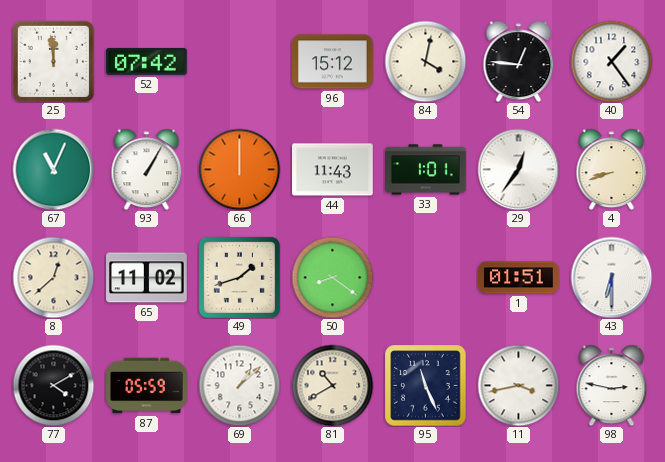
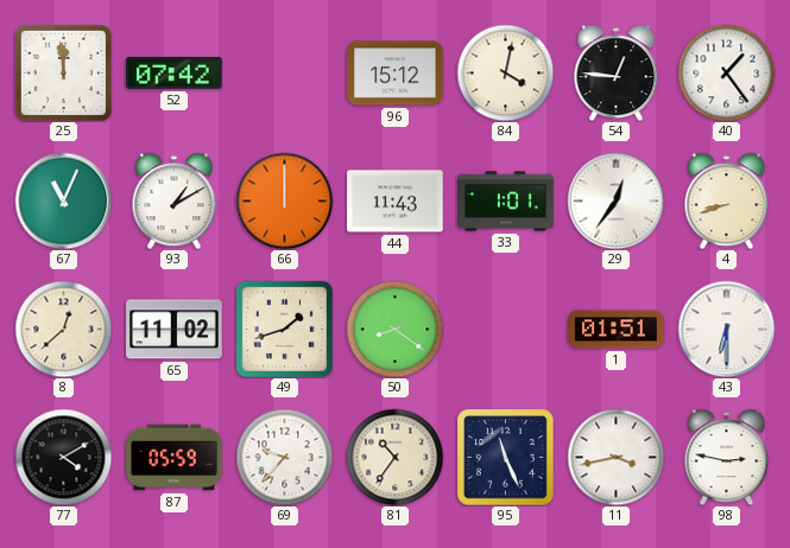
93: 1:05 -> 1:10
69: 1:08 -> 9:37
81: 10:40 -> 10:36
